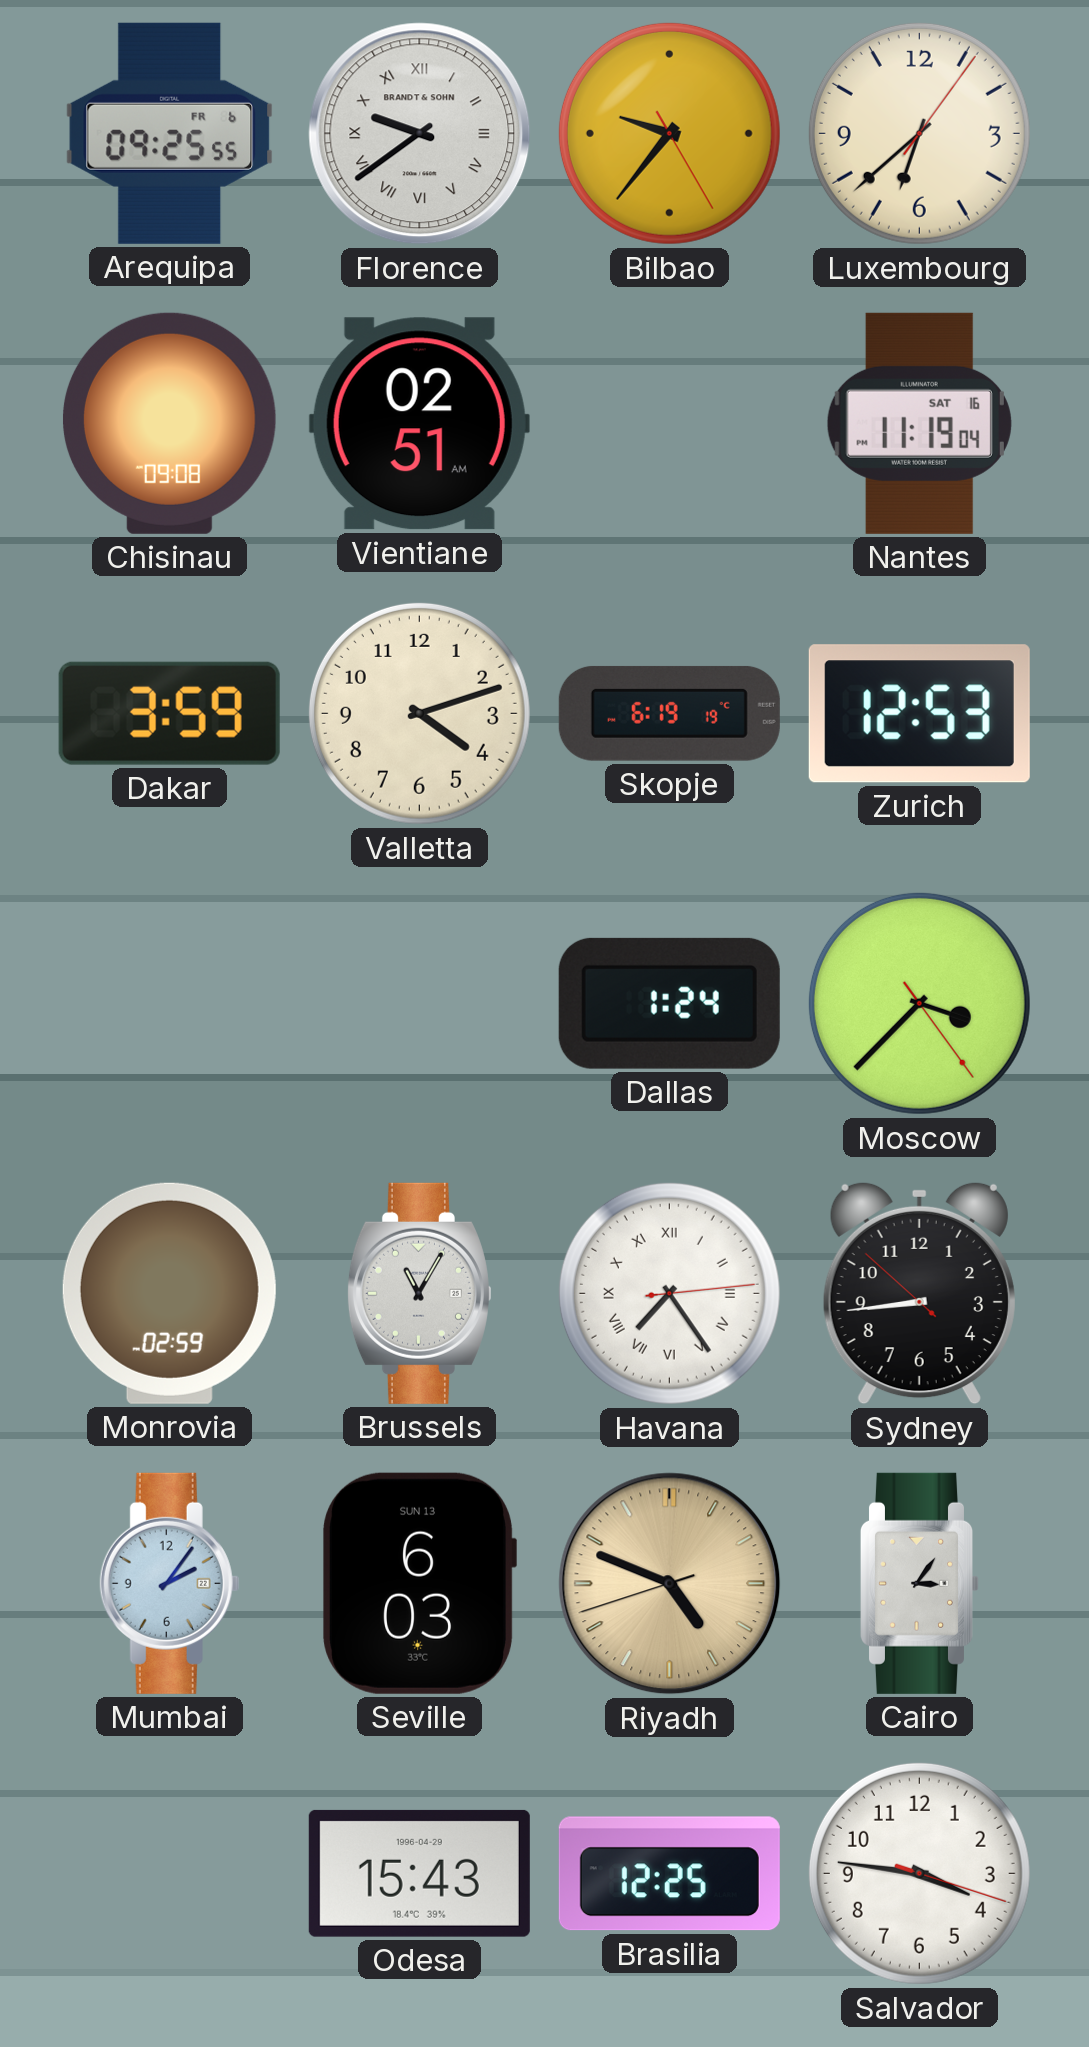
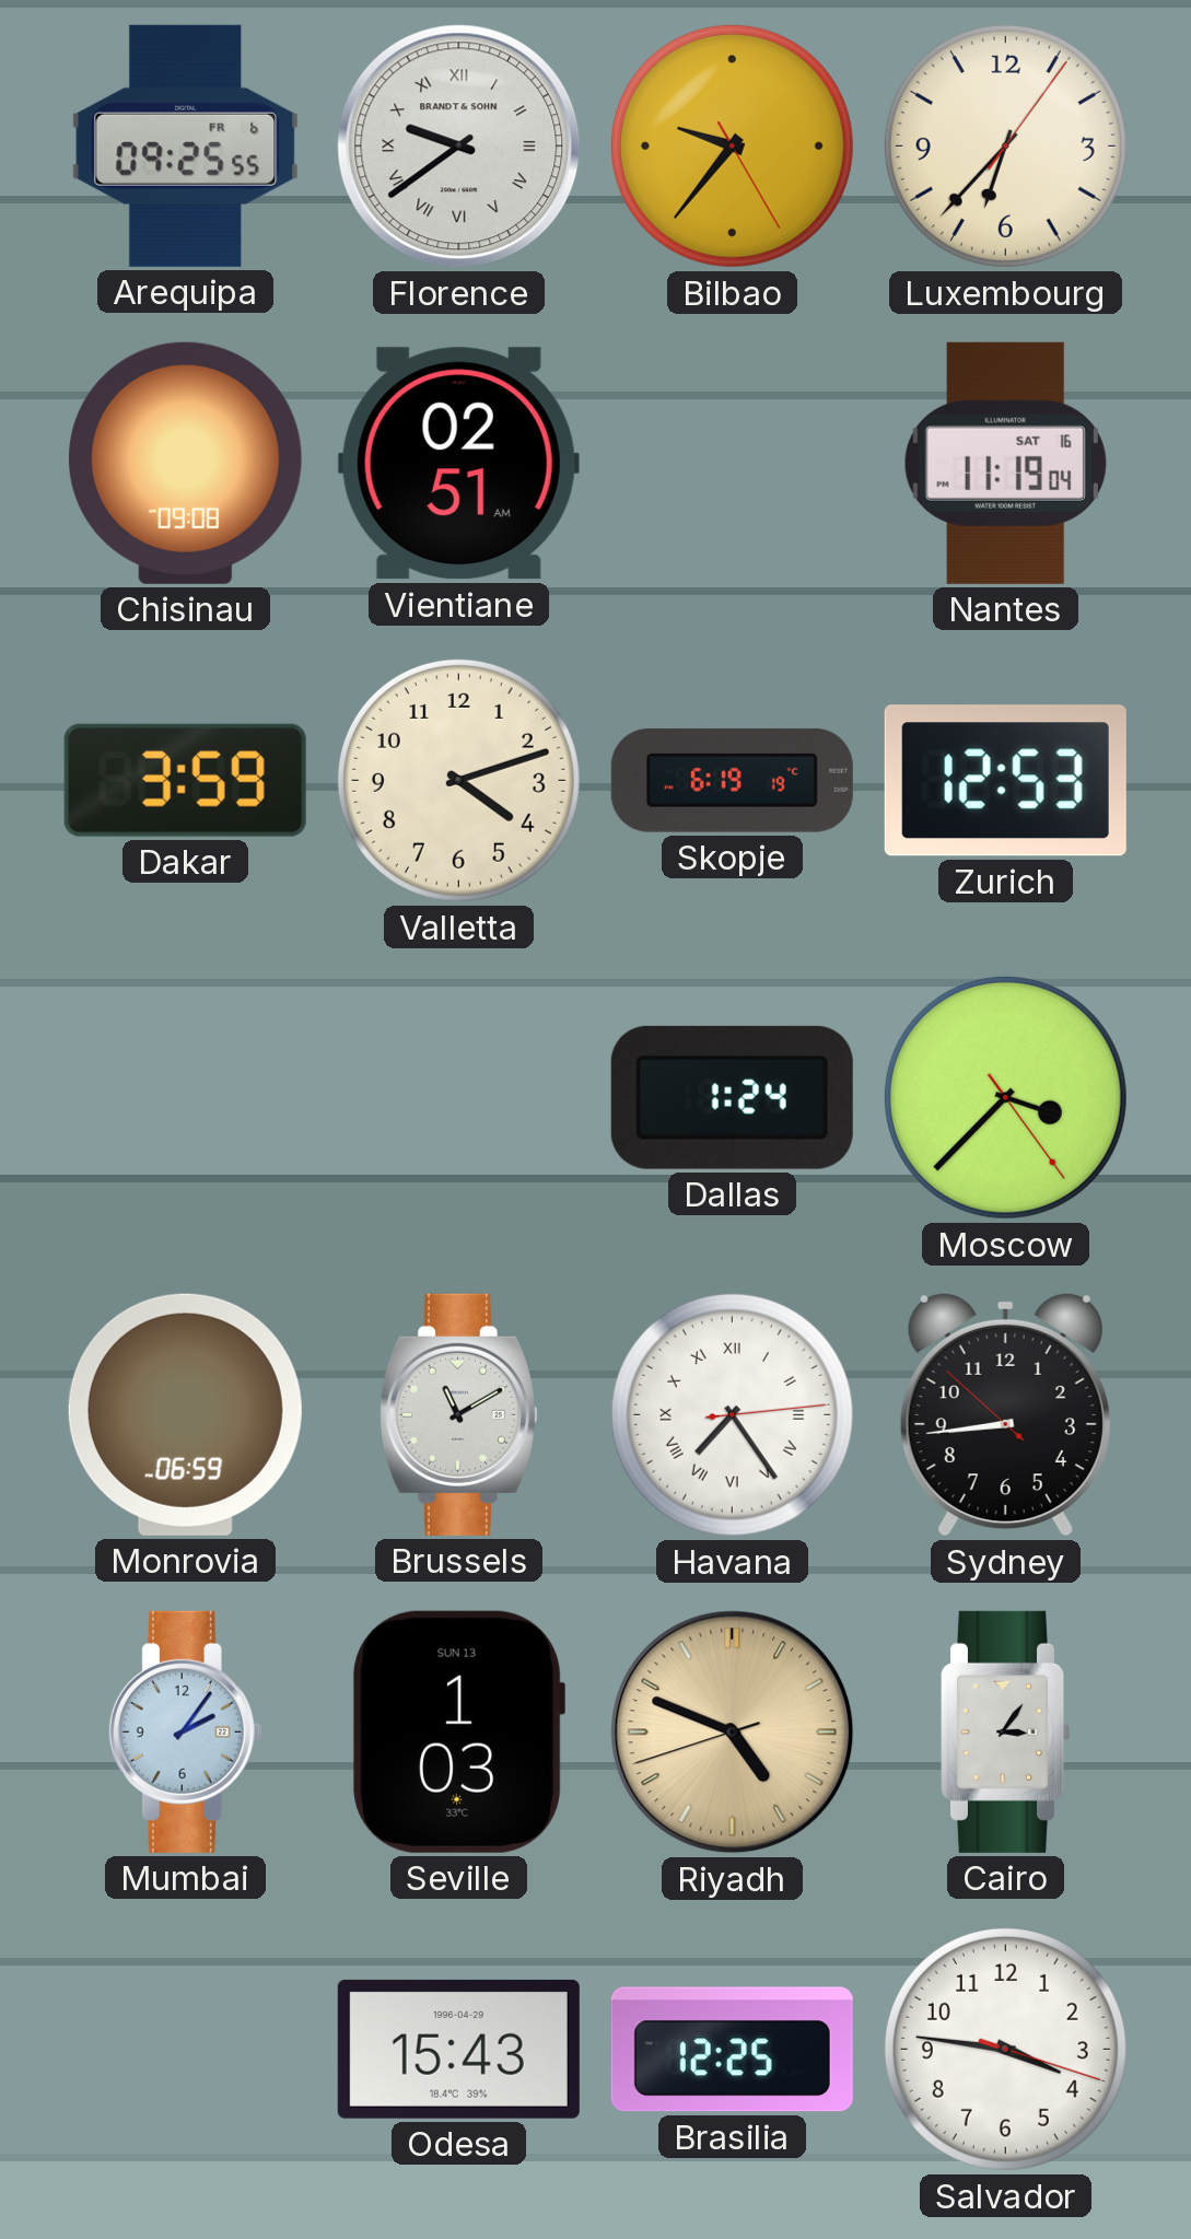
Luxembourg: 6:38 -> 6:37
Monrovia: 02:59 -> 06:59
Brussels: 11:05 -> 11:10
Seville: 6:03 -> 1:03
